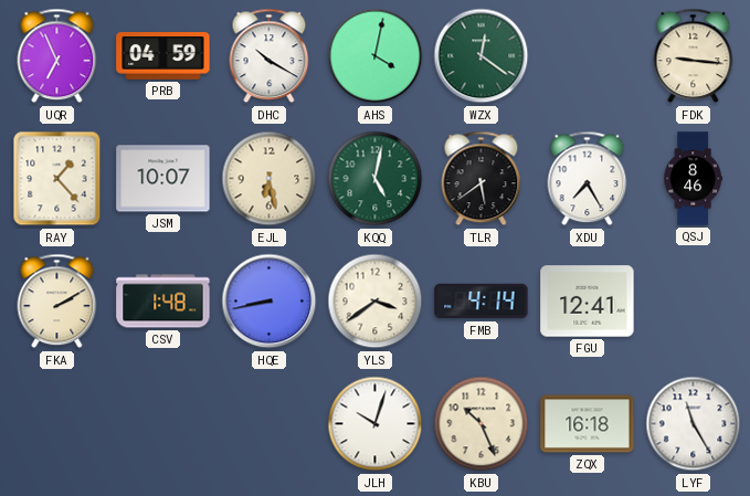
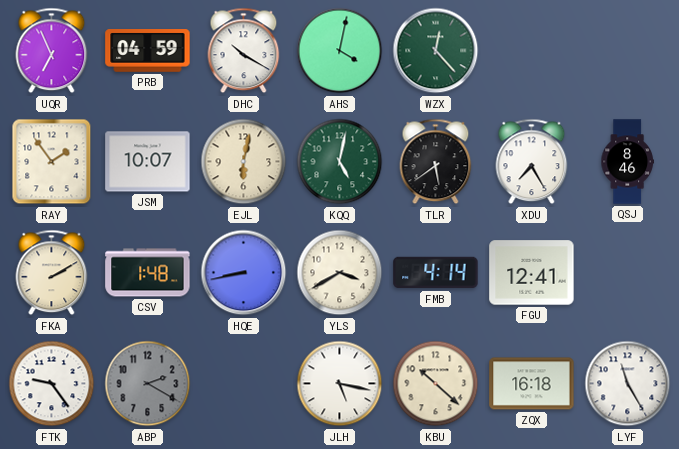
WZX: 12:21 -> 12:23
FDK: 9:16 -> none
RAY: 1:23 -> 1:54
EJL: 6:28 -> 6:02
YLS: 3:39 -> 3:40
FTK: none -> 9:24
ABP: none -> 2:20
JLH: 10:03 -> 5:17
KBU: 10:26 -> 10:22
